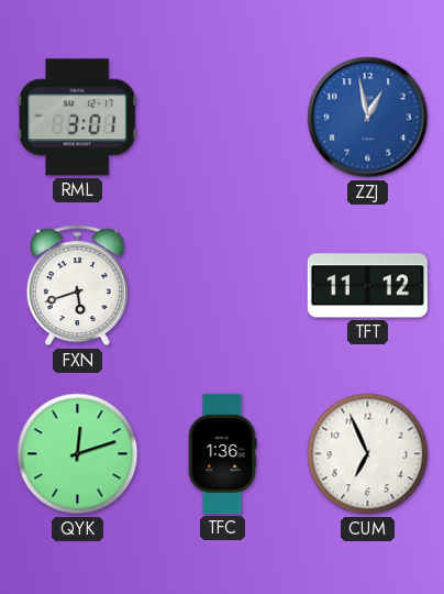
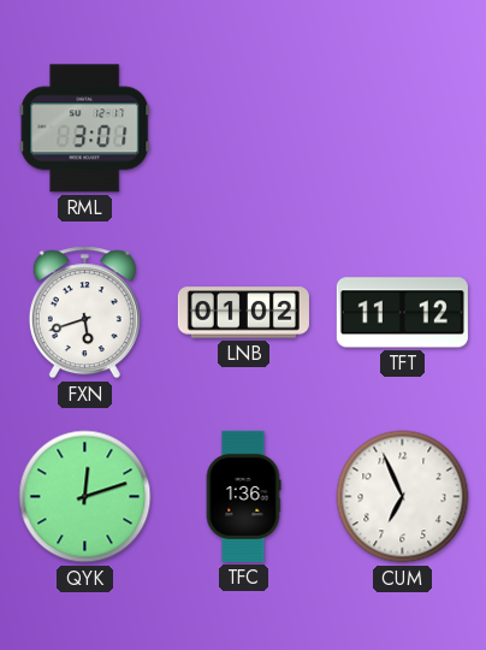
ZZJ: 12:58 -> none
LNB: none -> 01:02
